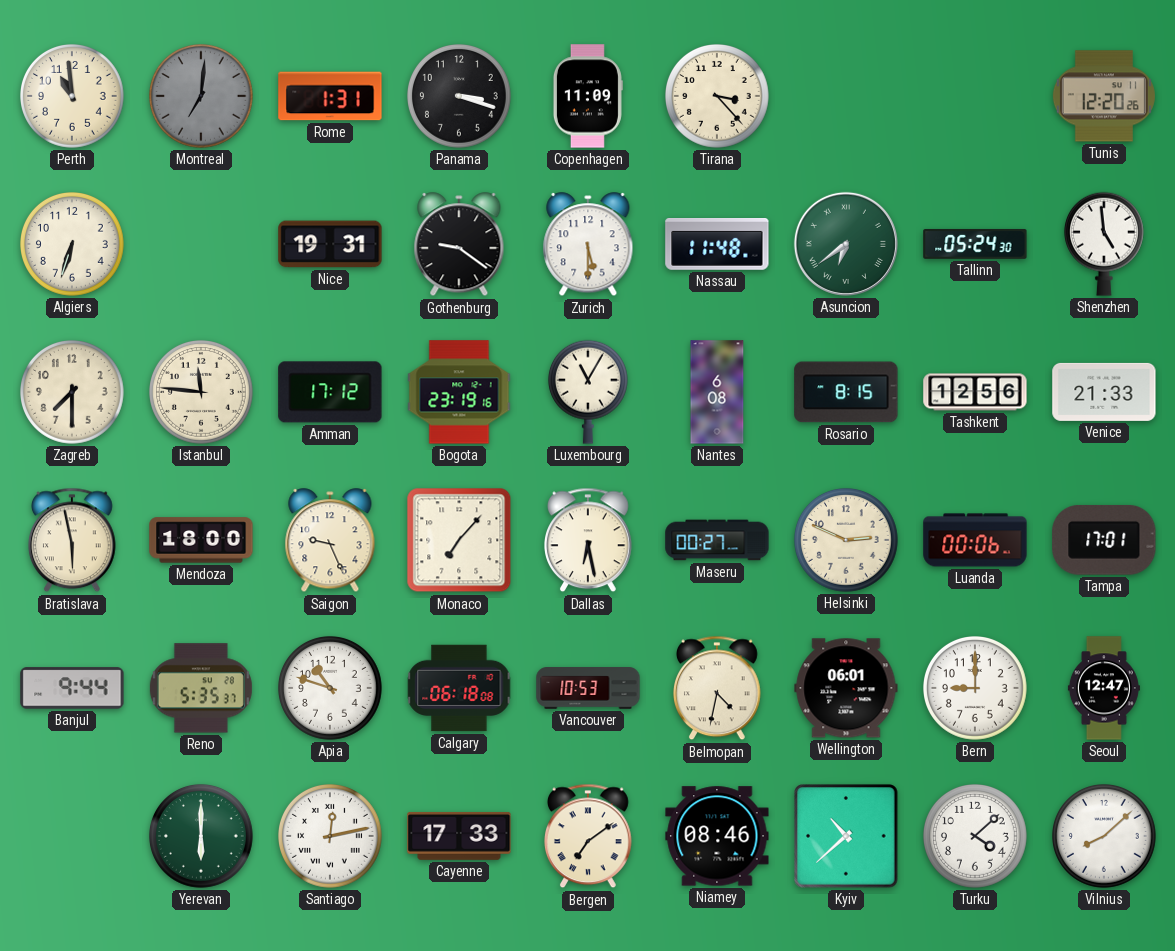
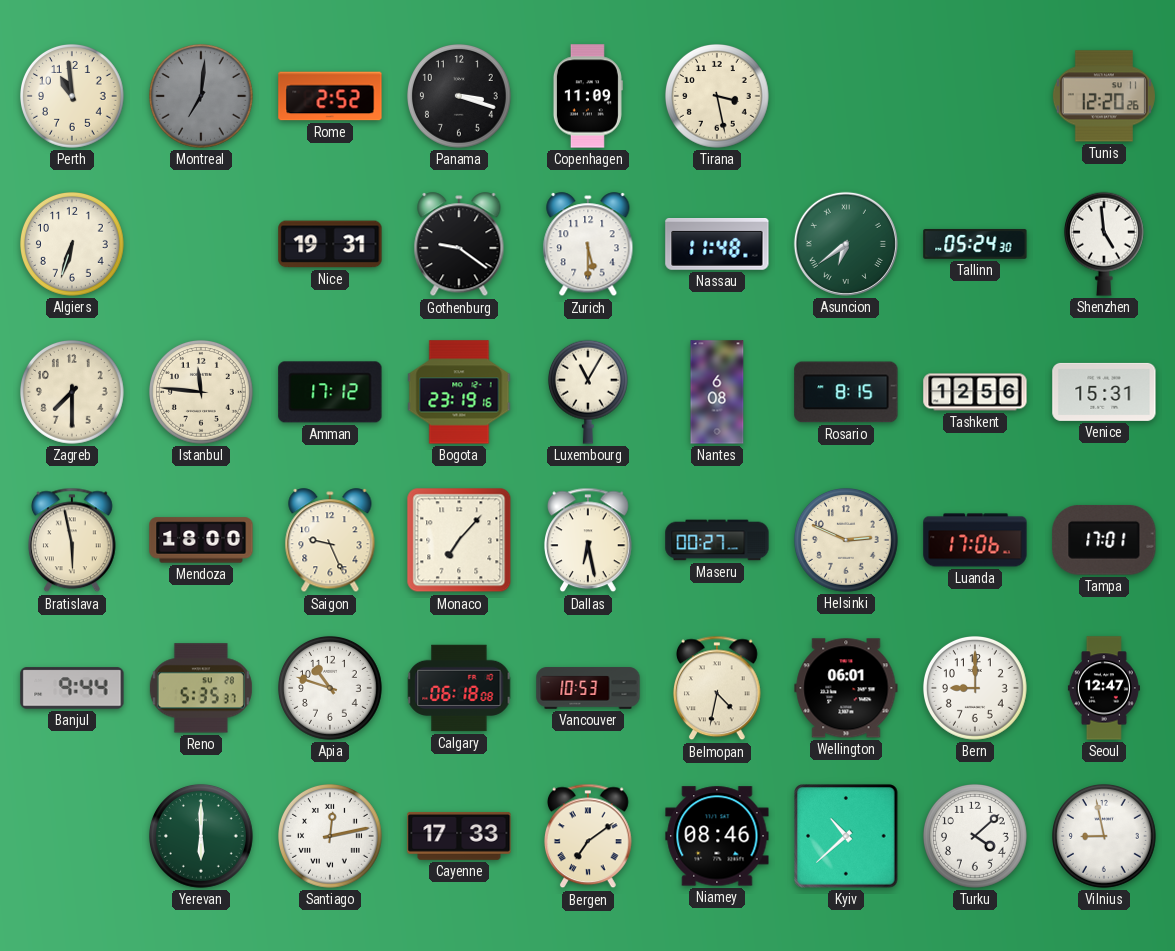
Rome: 1:31 -> 2:52
Tirana: 3:23 -> 3:28
Venice: 21:33 -> 15:31
Luanda: 00:06 -> 17:06
Vilnius: 8:08 -> 8:58
